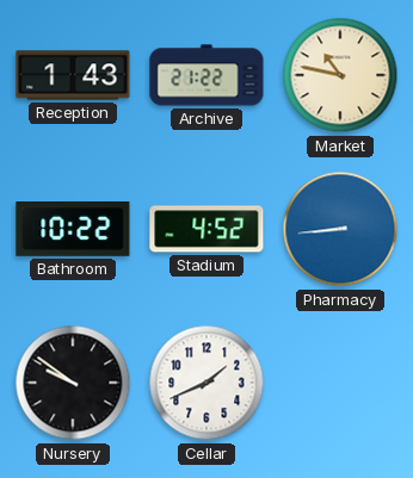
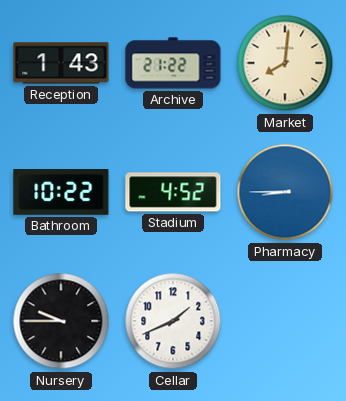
Market: 10:47 -> 8:01
Pharmacy: 8:44 -> 8:45
Nursery: 9:51 -> 9:45
